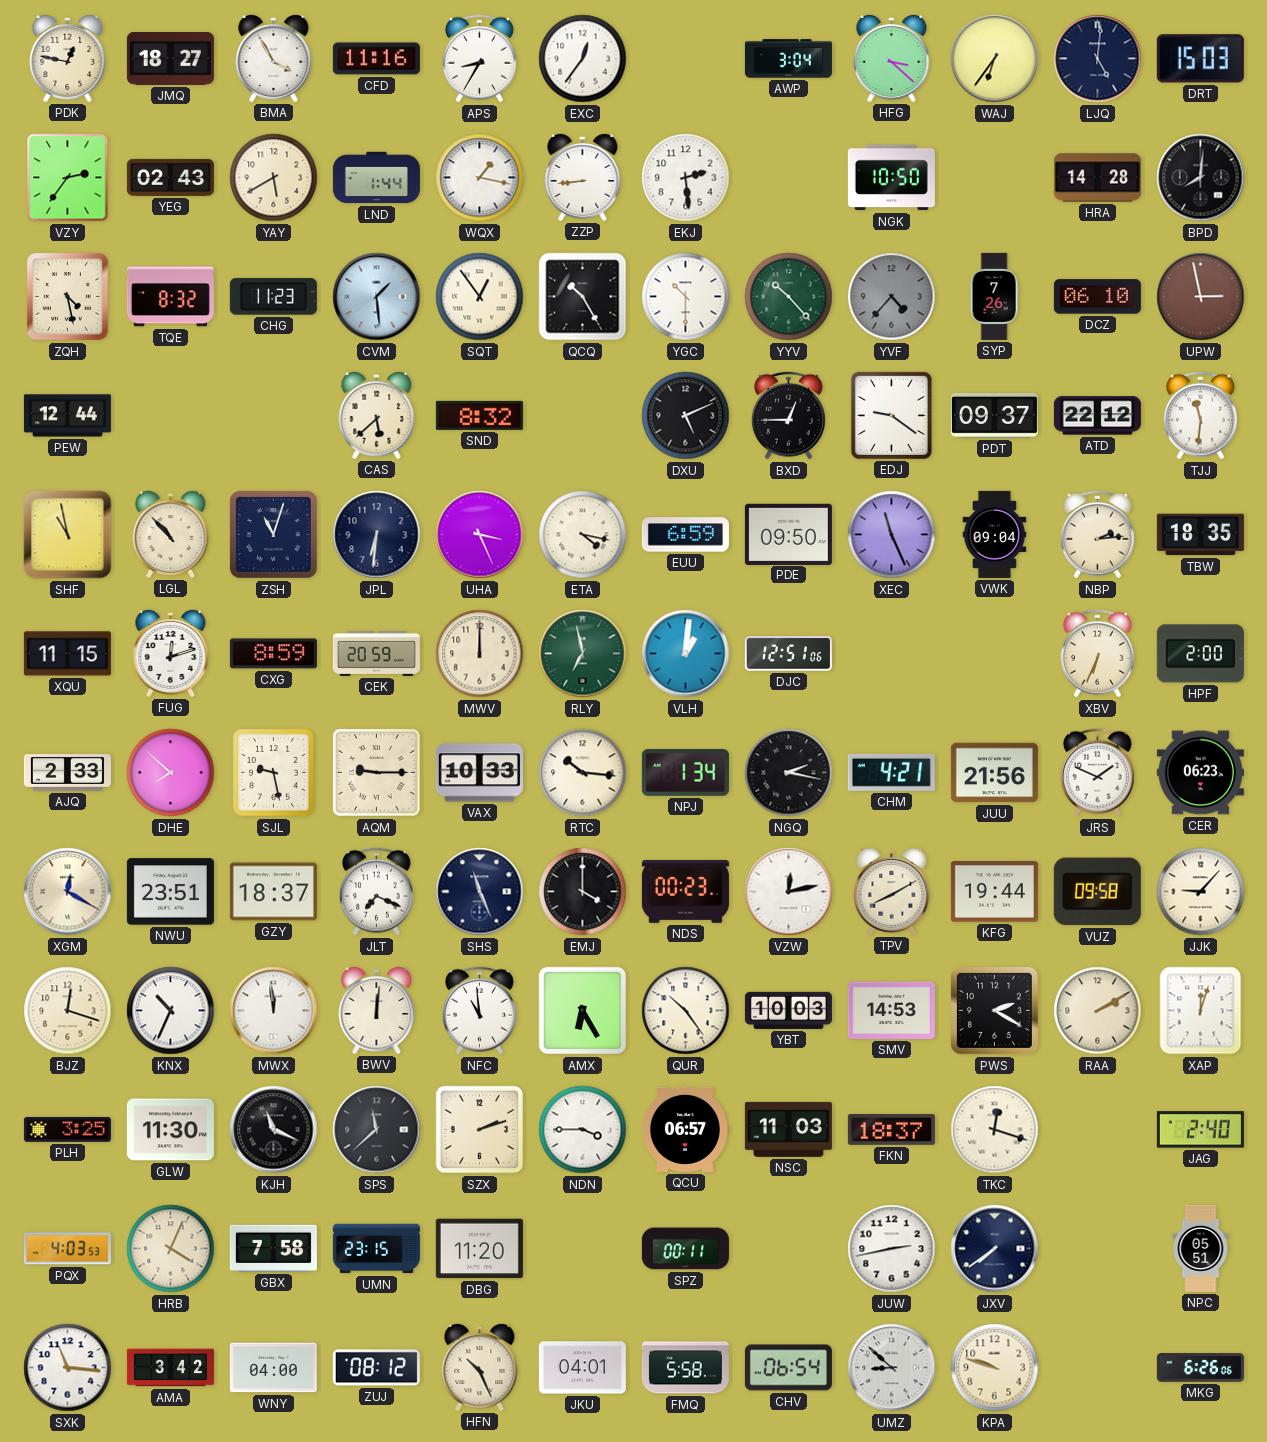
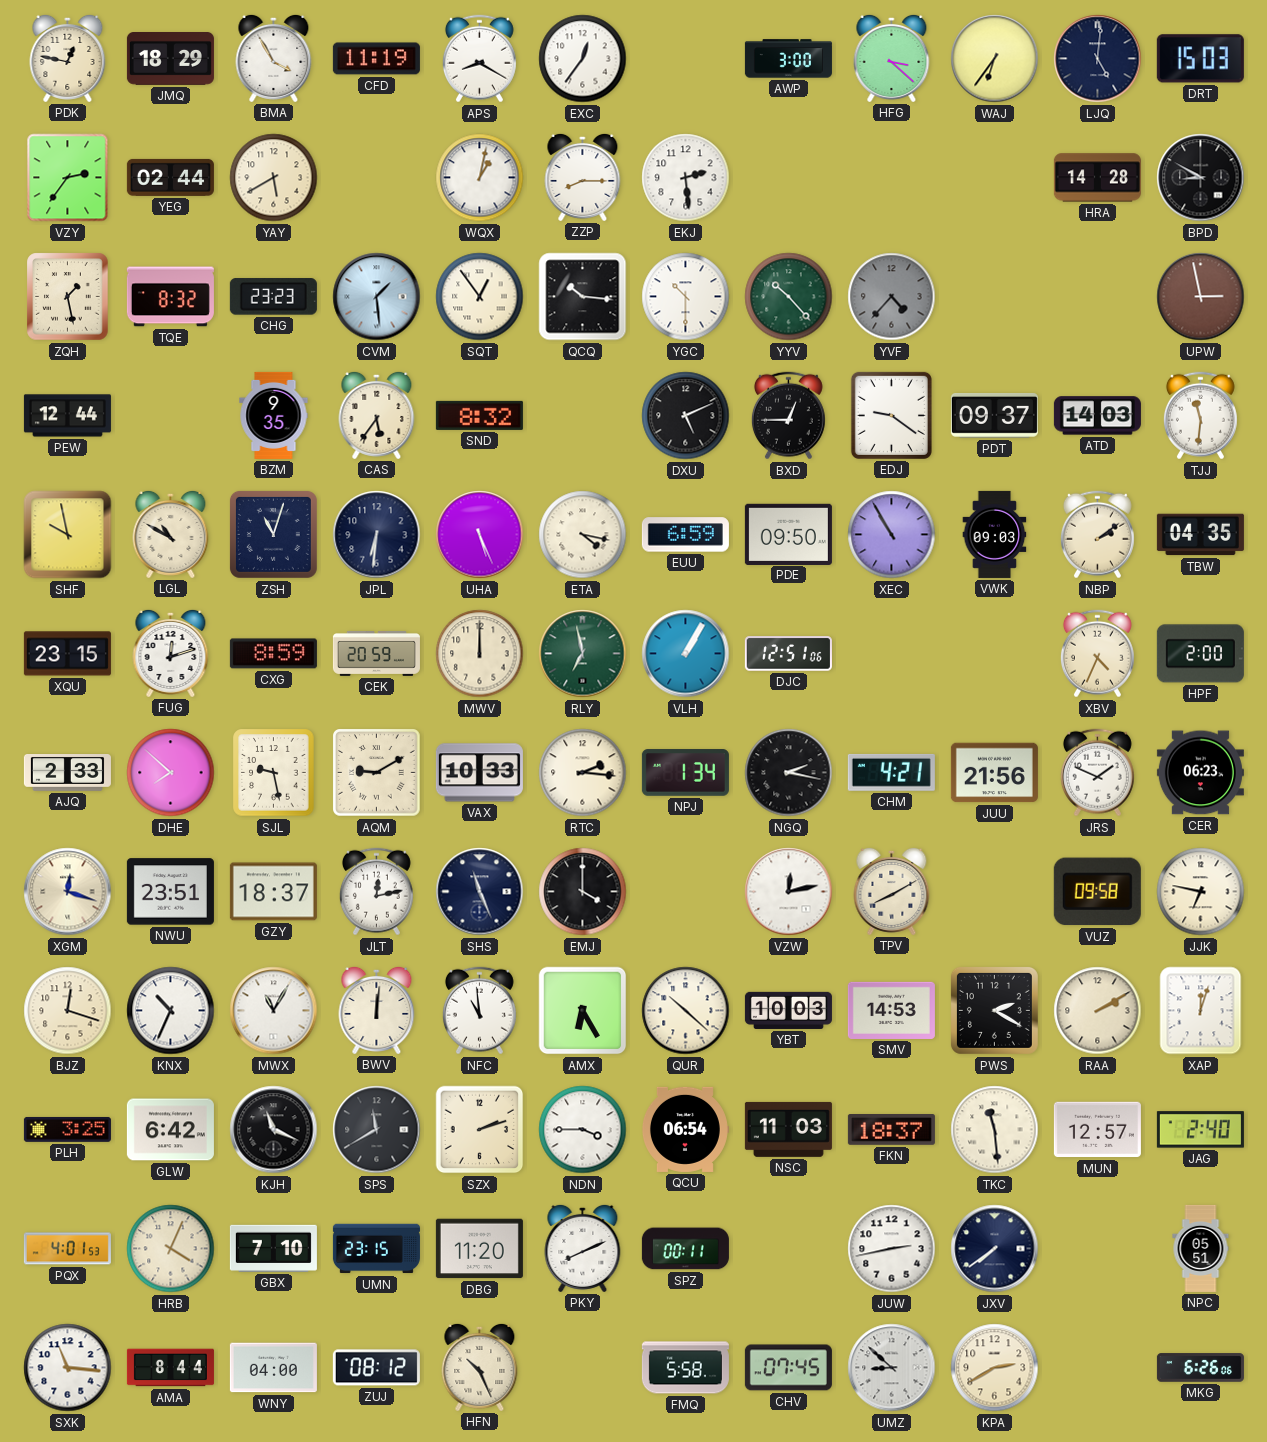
JMQ: 18:27 -> 18:29
CFD: 11:16 -> 11:19
APS: 8:35 -> 8:20
AWP: 3:04 -> 3:00
YEG: 02:43 -> 02:44
LND: 1:44 -> none
WQX: 1:17 -> 1:02
ZZP: 8:44 -> 8:15
NGK: 10:50 -> none
BPD: 8:01 -> 8:50
ZQH: 4:28 -> 1:28
CHG: 11:23 -> 23:23
QCQ: 10:25 -> 10:16
SYP: 7:26 -> none
DCZ: 06:10 -> none
BZM: none -> 9:35
CAS: 5:38 -> 5:36
ATD: 22:12 -> 14:03
SHF: 10:58 -> 9:58
LGL: 10:53 -> 10:50
UHA: 3:26 -> 5:26
XEC: 11:26 -> 10:55
VWK: 09:04 -> 09:03
NBP: 2:14 -> 2:09
TBW: 18:35 -> 04:35
XQU: 11:15 -> 23:15
VLH: 1:01 -> 1:05
XBV: 6:34 -> 4:34
AQM: 9:15 -> 9:10
RTC: 10:16 -> 2:16
XGM: 12:20 -> 12:18
JLT: 7:19 -> 12:13
NDS: 00:23 -> none
KFG: 19:44 -> none
JJK: 9:07 -> 6:47
MWX: 11:59 -> 11:05
QUR: 10:24 -> 10:22
GLW: 11:30 -> 6:42
SPS: 11:38 -> 11:40
QCU: 06:57 -> 06:54
TKC: 12:18 -> 11:29
MUN: none -> 12:57
PQX: 4:03 -> 4:01
GBX: 7:58 -> 7:10
PKY: none -> 8:11
AMA: 3:42 -> 8:44
JKU: 04:01 -> none
CHV: 06:54 -> 07:45
KPA: 9:48 -> 2:40
